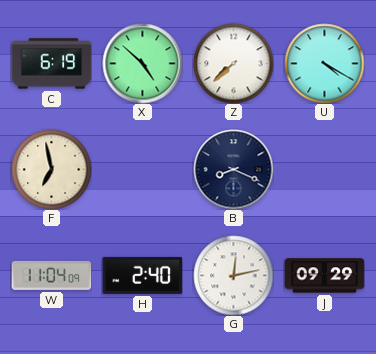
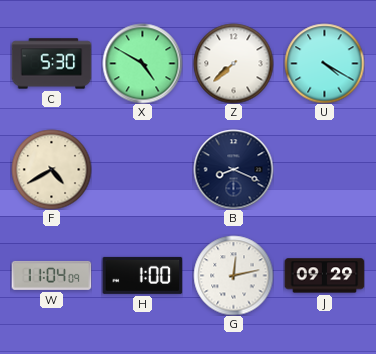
C: 6:19 -> 5:30
X: 4:52 -> 4:50
F: 6:58 -> 4:40
H: 2:40 -> 1:00
